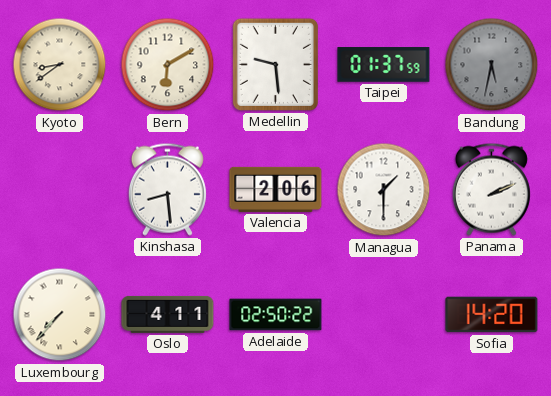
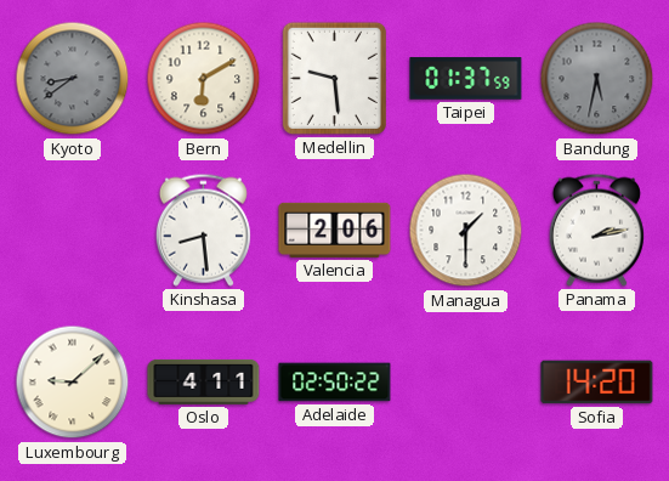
Kyoto dial: cream -> grey
Panama: 2:11 -> 2:13
Luxembourg: 7:37 -> 9:08
